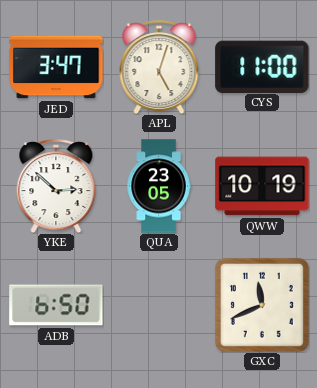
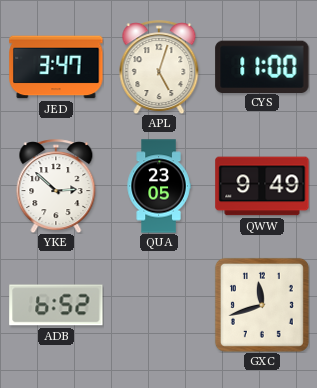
QWW: 10:19 -> 9:49
ADB: 6:50 -> 6:52
GXC: 11:41 -> 11:42
